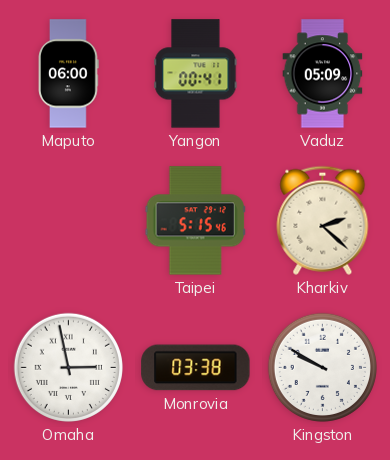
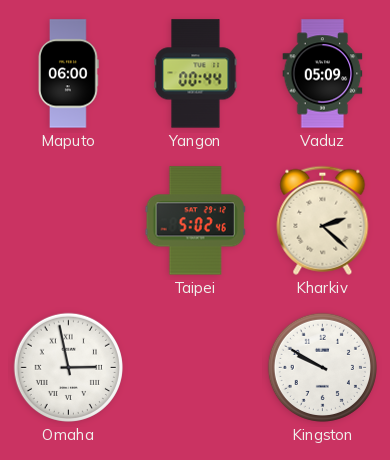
Yangon: 00:41 -> 00:44
Taipei: 5:15 -> 5:02
Monrovia: 03:38 -> none
